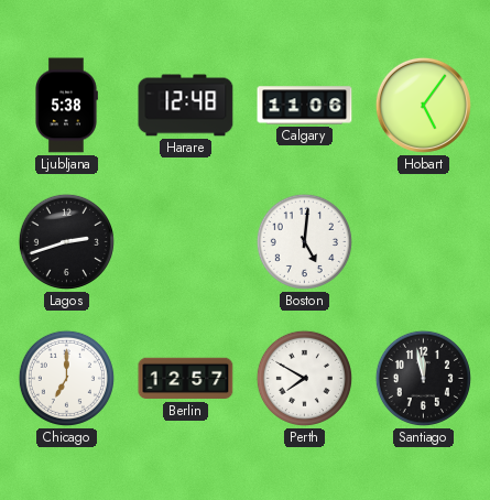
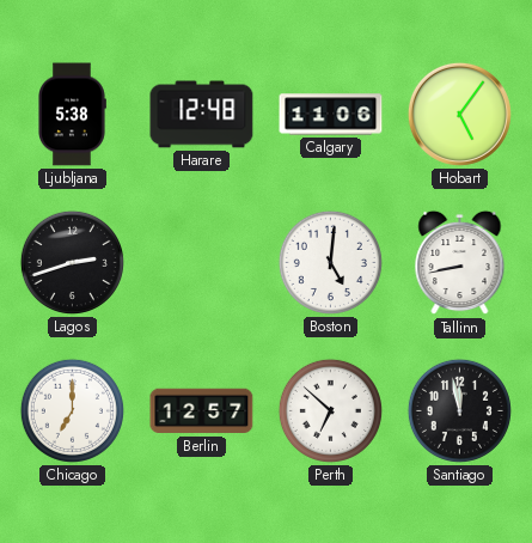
Tallinn: none -> 8:43
Perth: 7:50 -> 6:52
